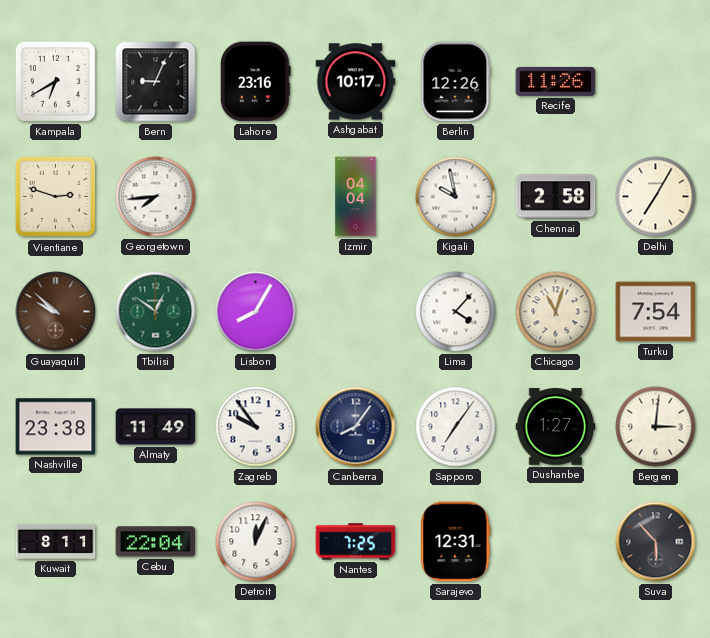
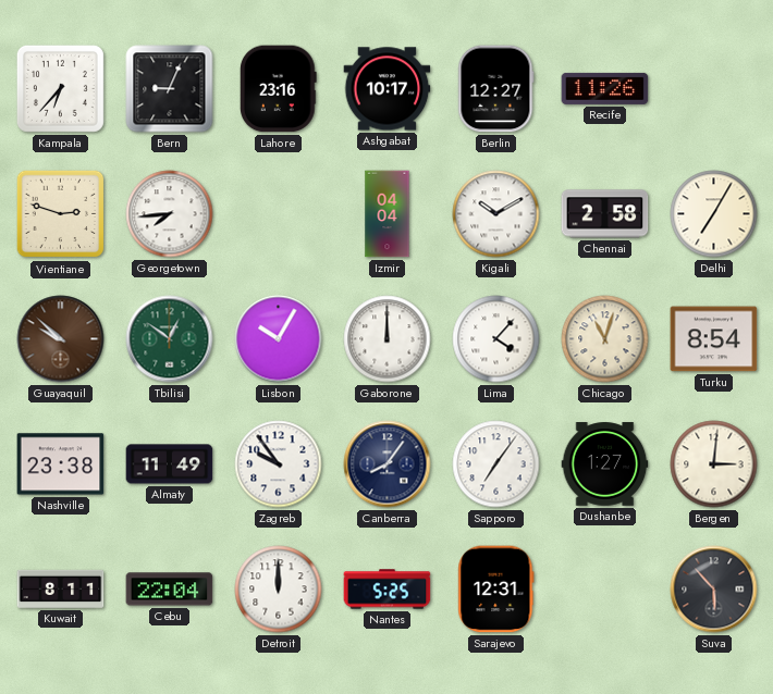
Kampala: 6:40 -> 6:37
Berlin: 12:26 -> 12:27
Kigali: 9:58 -> 10:10
Lisbon: 8:05 -> 10:05
Gaborone: none -> 12:00
Turku: 7:54 -> 8:54
Detroit: 12:04 -> 12:00
Nantes: 7:25 -> 5:25
